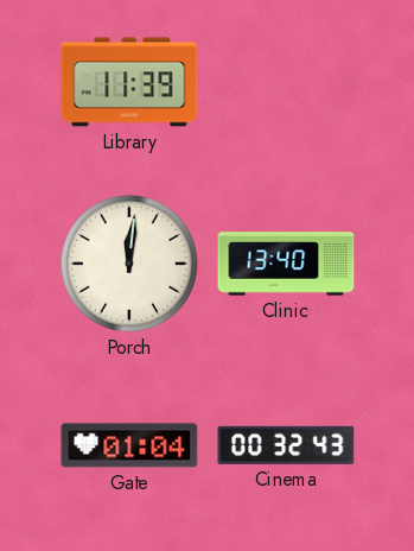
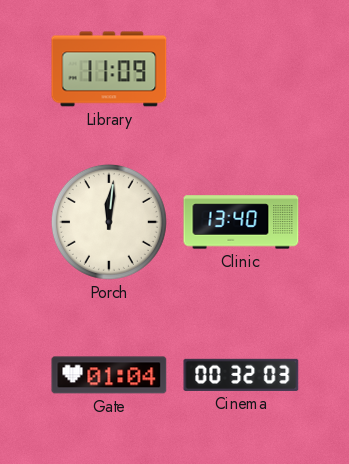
Library: 11:39 -> 11:09
Cinema: 00:32:43 -> 00:32:03
